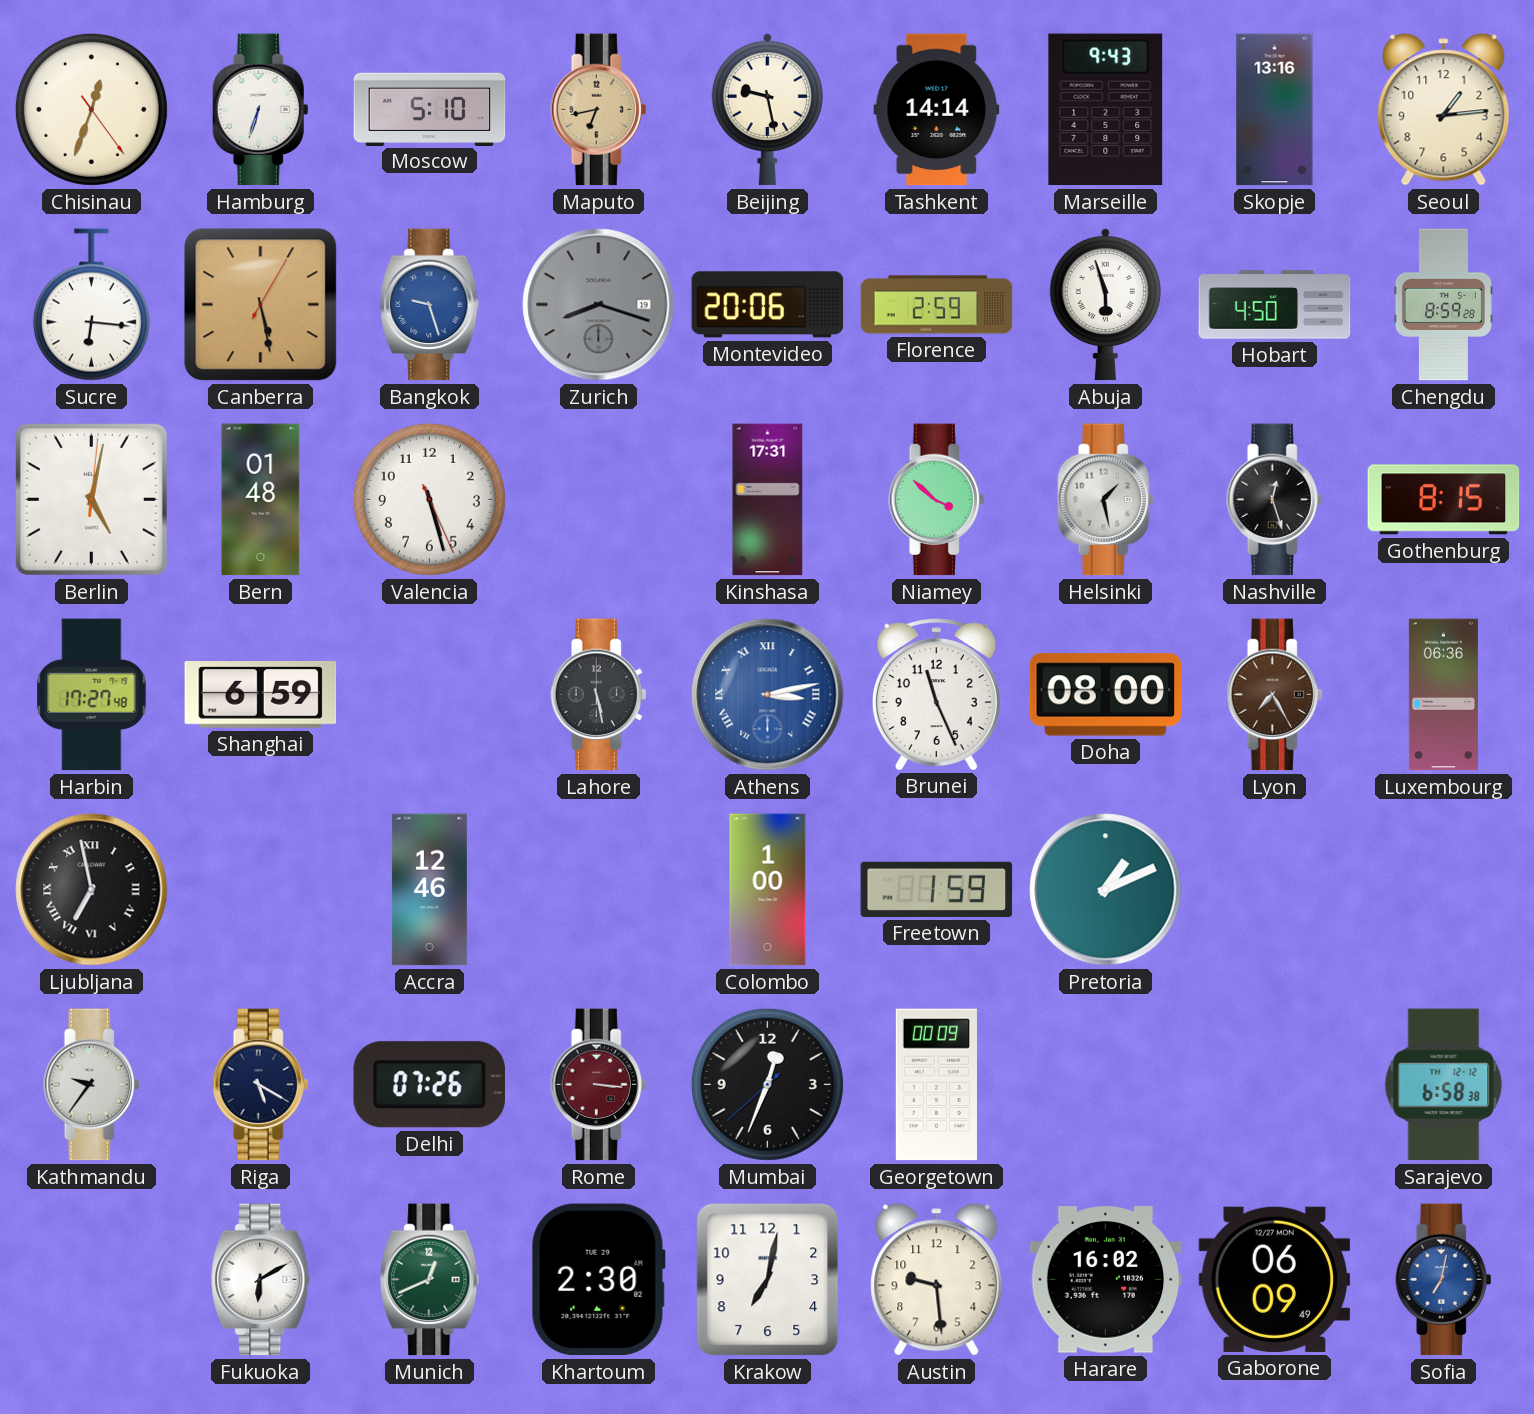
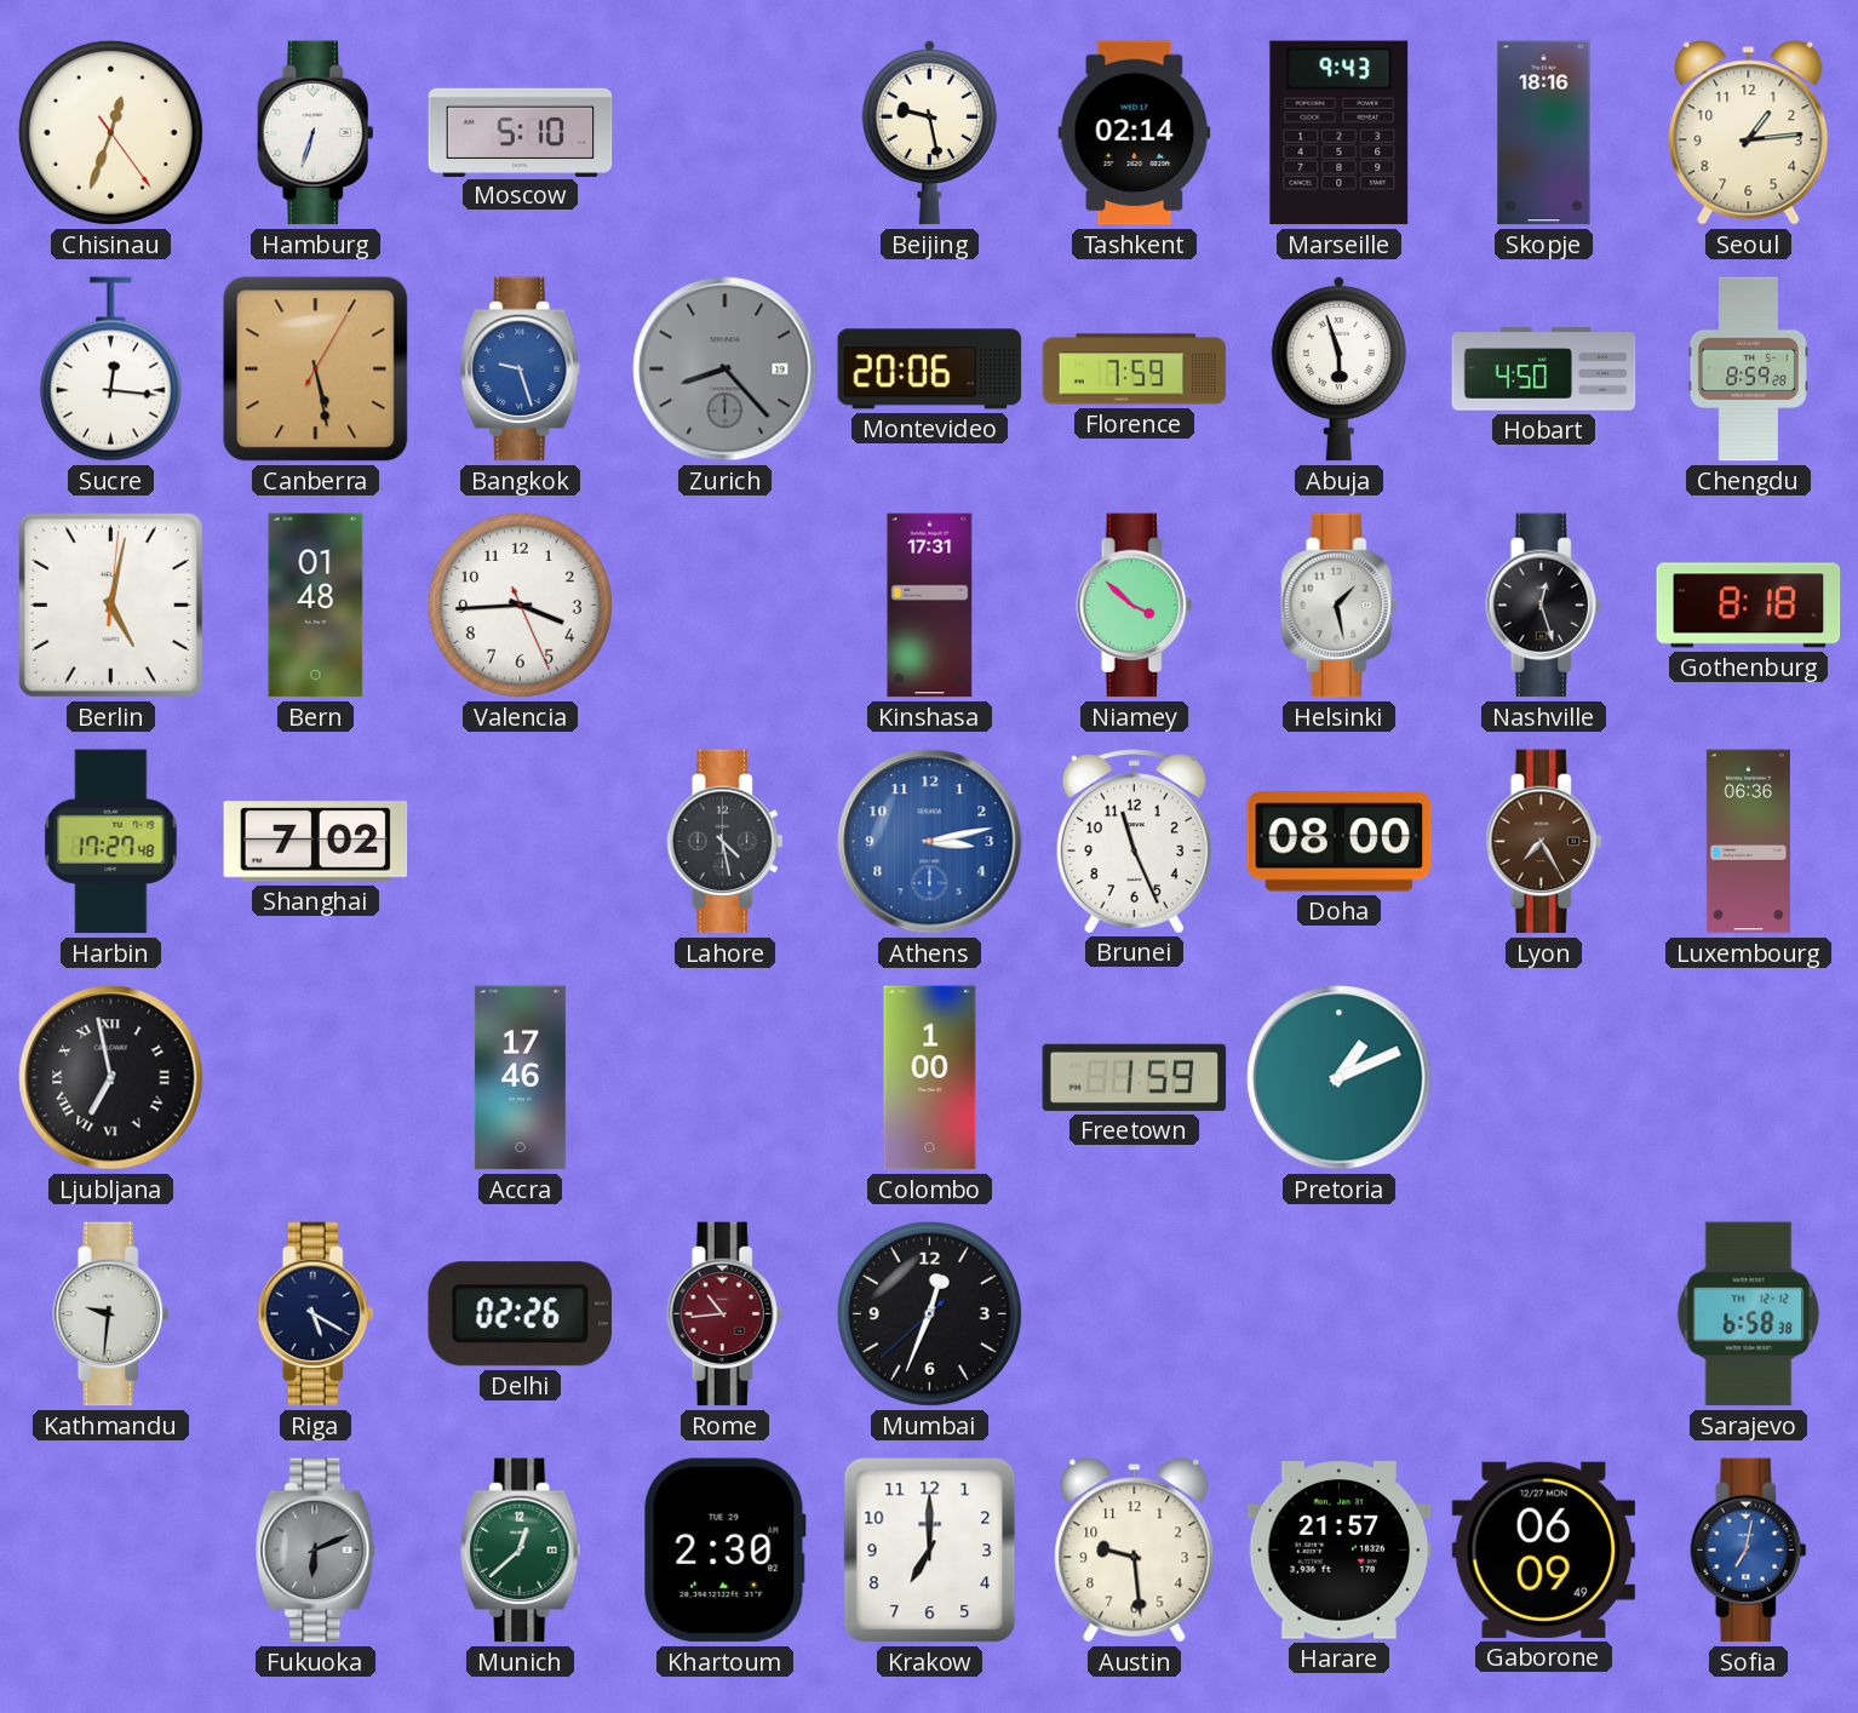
Maputo: 6:43 -> none
Tashkent: 14:14 -> 02:14
Skopje: 13:16 -> 18:16
Sucre: 6:16 -> 12:16
Zurich: 8:18 -> 8:23
Florence: 2:59 -> 7:59
Valencia: 5:27 -> 3:44
Gothenburg: 8:15 -> 8:18
Shanghai: 6:59 -> 7:02
Lahore: 5:28 -> 4:28
Athens numerals: Roman -> Arabic
Accra: 12:46 -> 17:46
Kathmandu: 9:36 -> 9:31
Delhi: 07:26 -> 02:26
Rome: 3:16 -> 10:44
Georgetown: 00:09 -> none
Fukuoka: 6:10 -> 6:11
Fukuoka dial: white -> grey
Munich: 12:41 -> 12:38
Krakow: 7:02 -> 7:00
Harare: 16:02 -> 21:57
